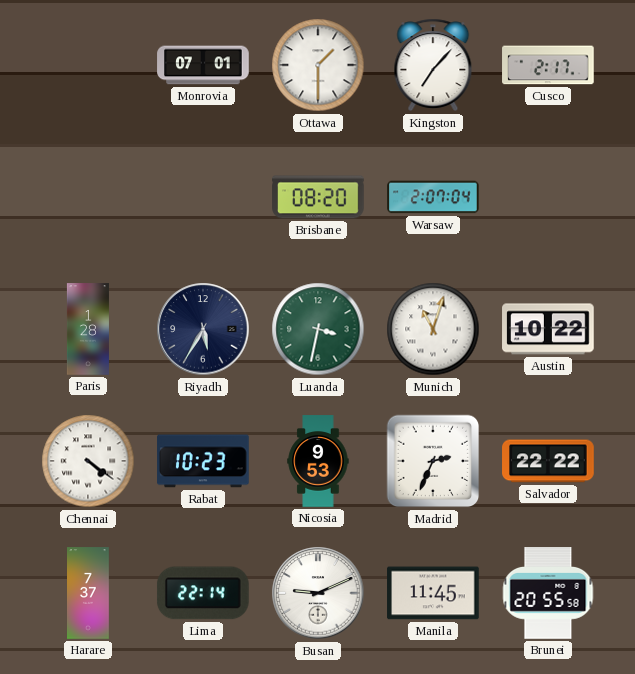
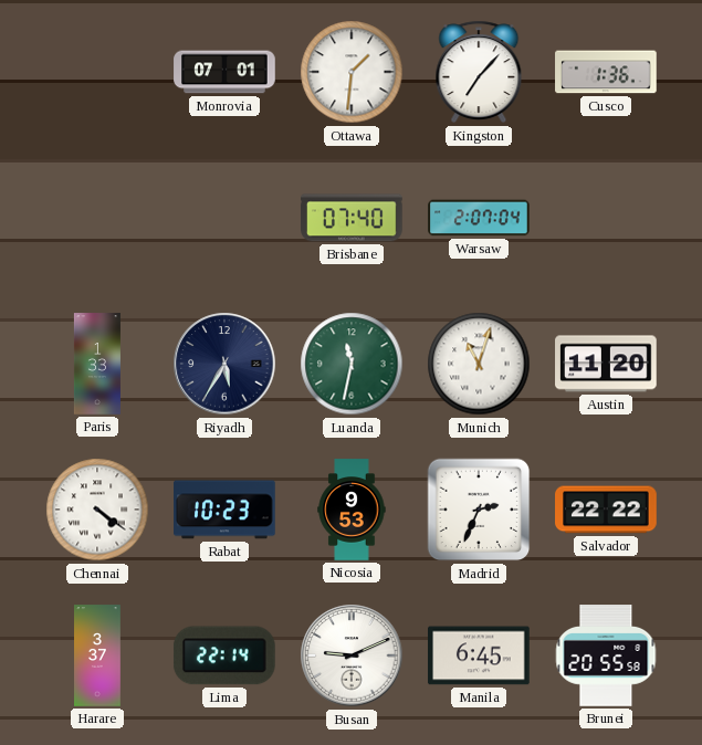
Ottawa: 1:30 -> 1:31
Cusco: 2:17 -> 1:36
Brisbane: 08:20 -> 07:40
Paris: 1:28 -> 1:33
Luanda: 3:32 -> 11:32
Austin: 10:22 -> 11:20
Harare: 7:37 -> 3:37
Manila: 11:45 -> 6:45
